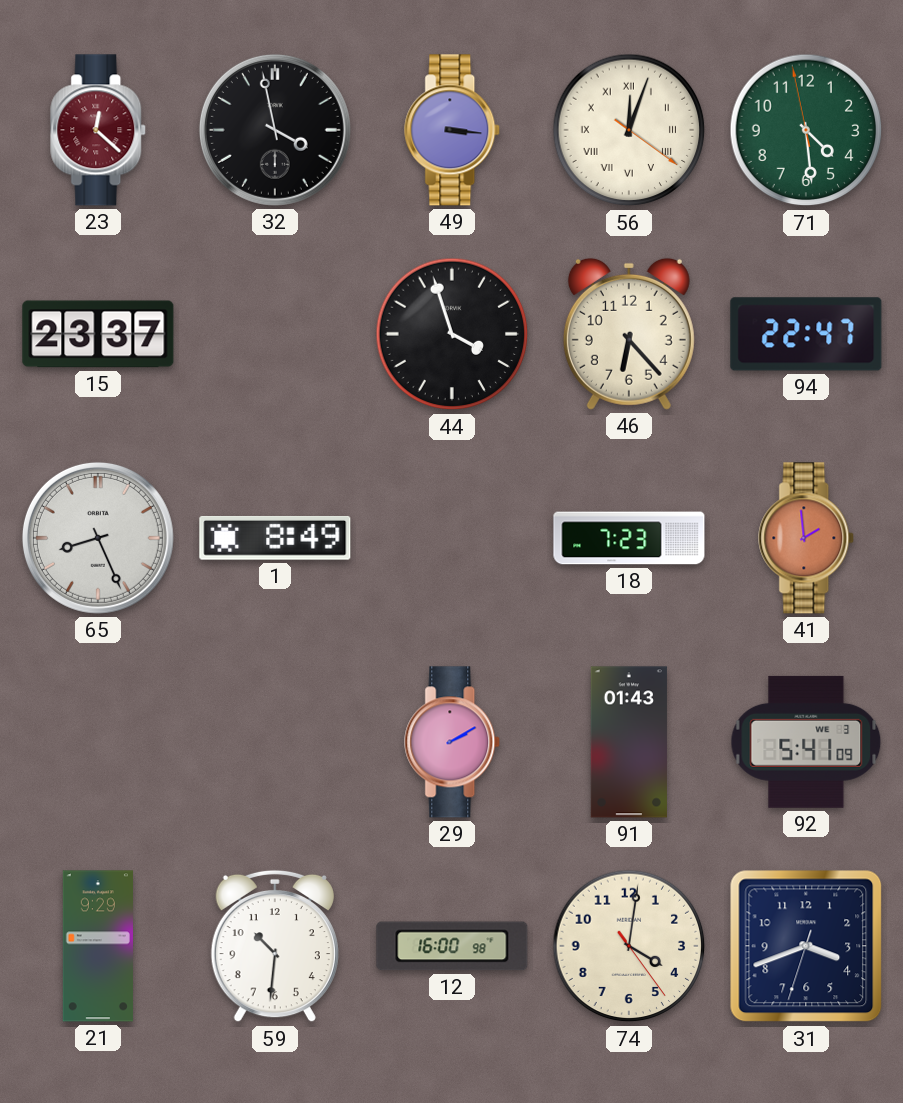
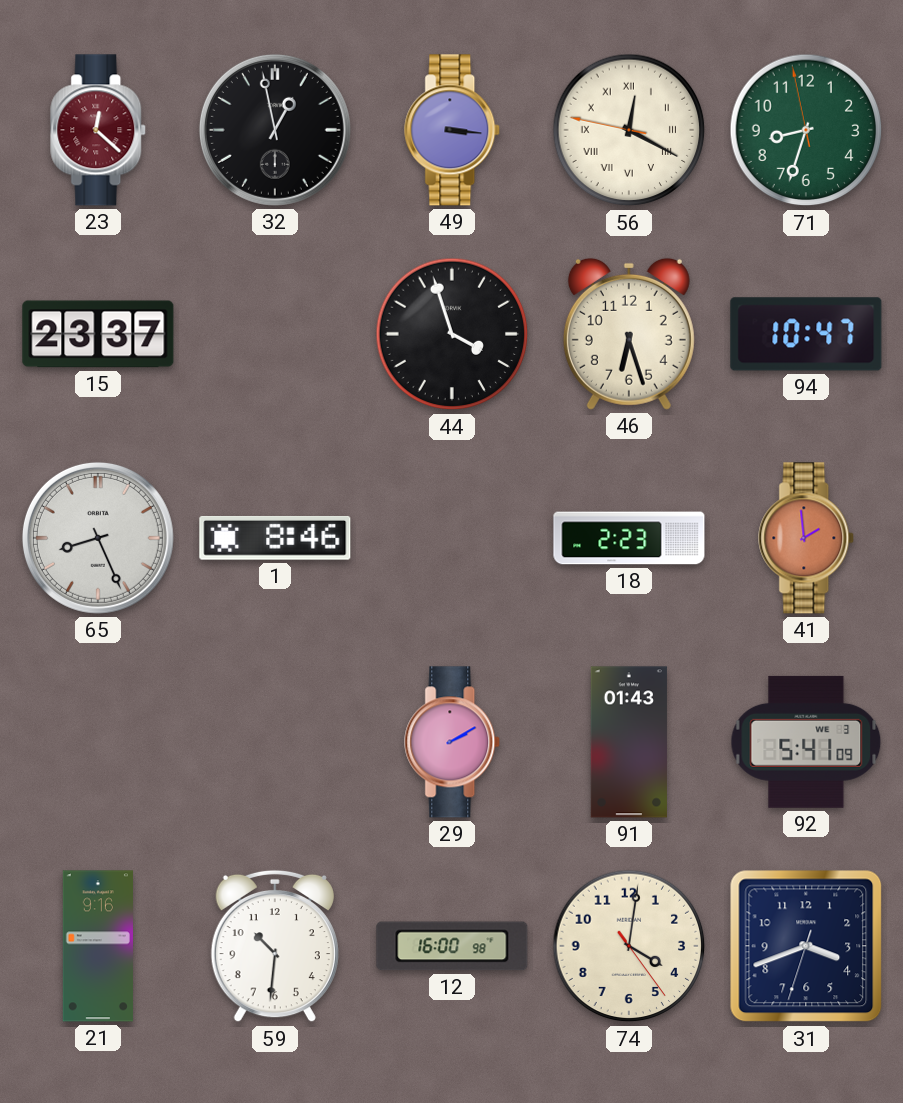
32: 3:58 -> 12:58
56: 12:03 -> 12:19
71: 4:28 -> 8:32
46: 6:23 -> 6:27
94: 22:47 -> 10:47
1: 8:49 -> 8:46
18: 7:23 -> 2:23
21: 9:29 -> 9:16
